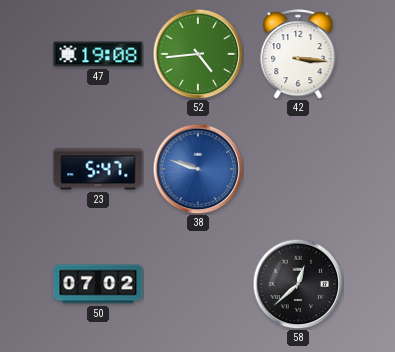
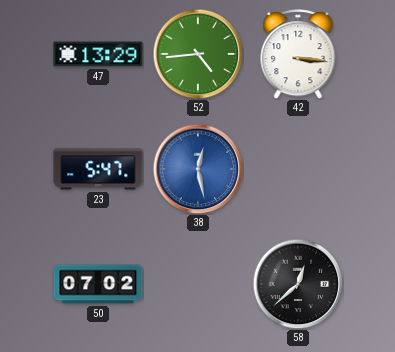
47: 19:08 -> 13:29
38: 9:48 -> 12:28
